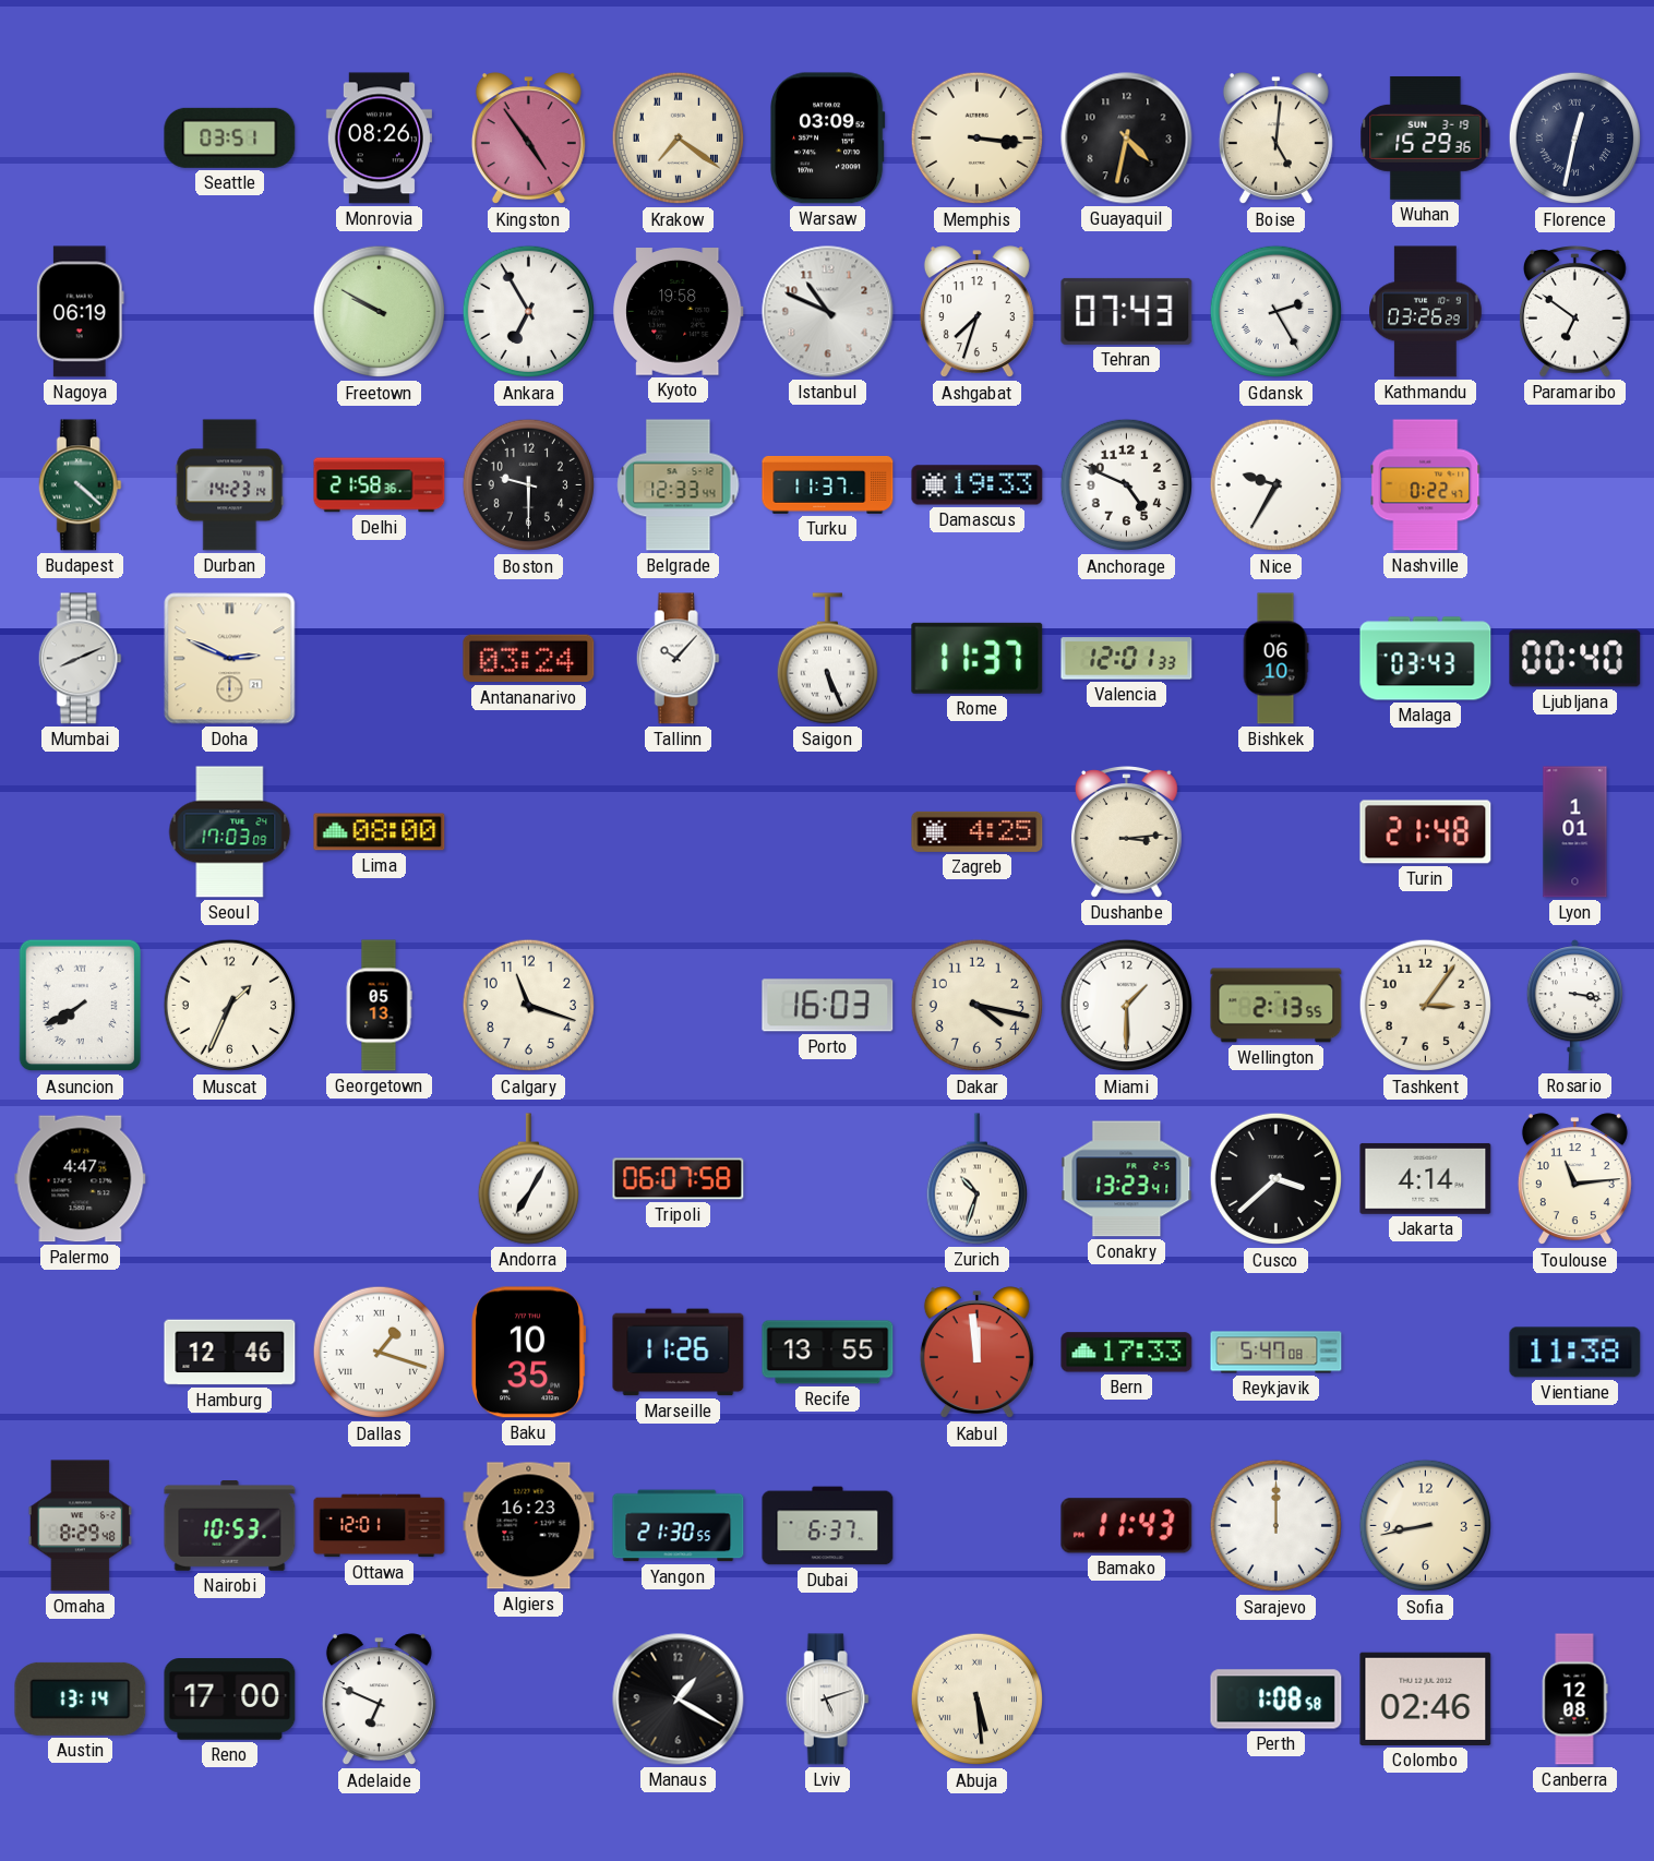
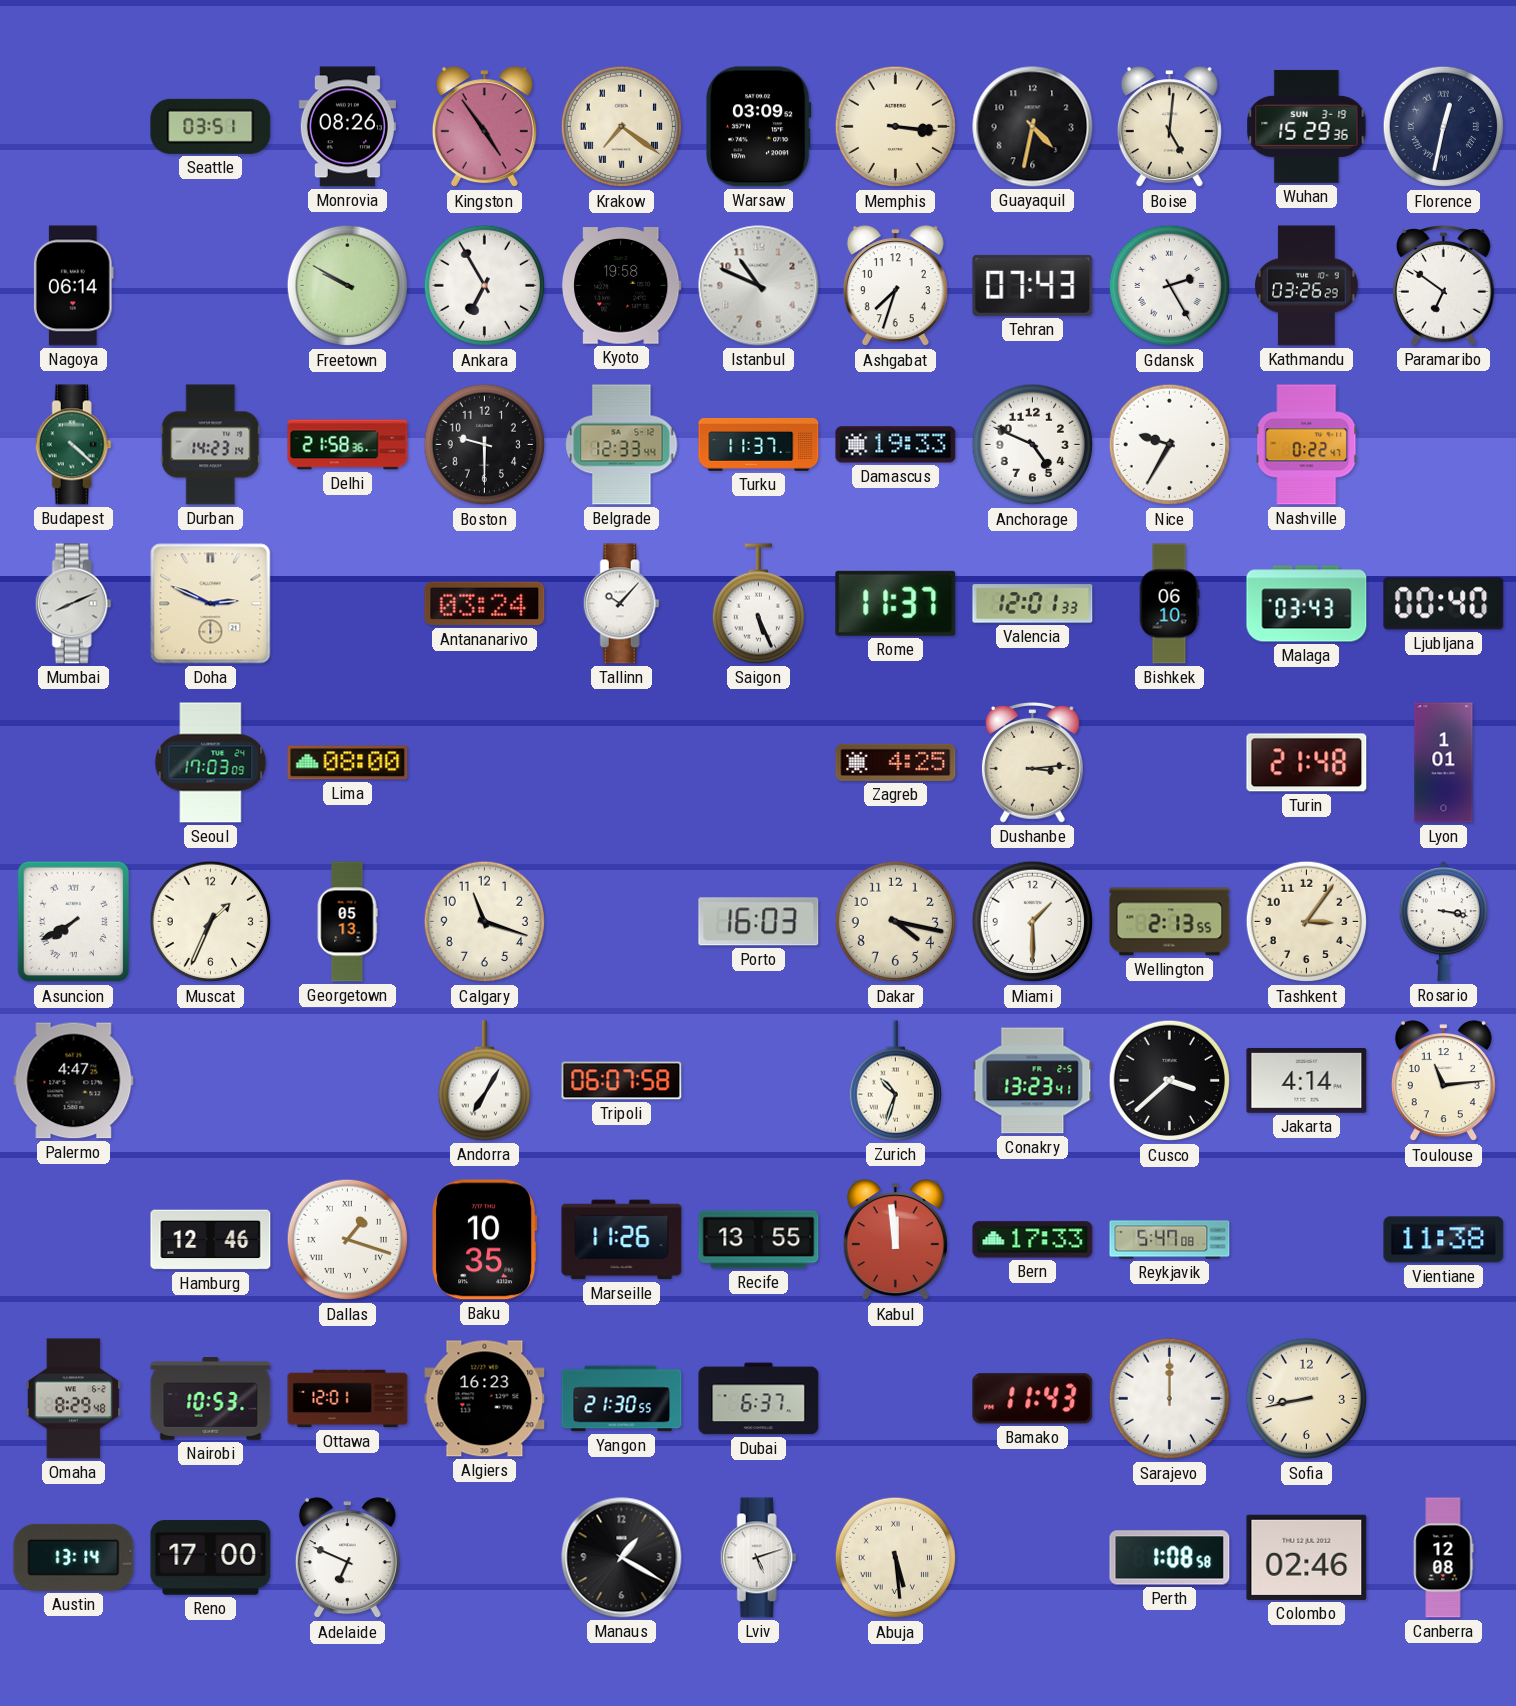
Nagoya: 06:19 -> 06:14
